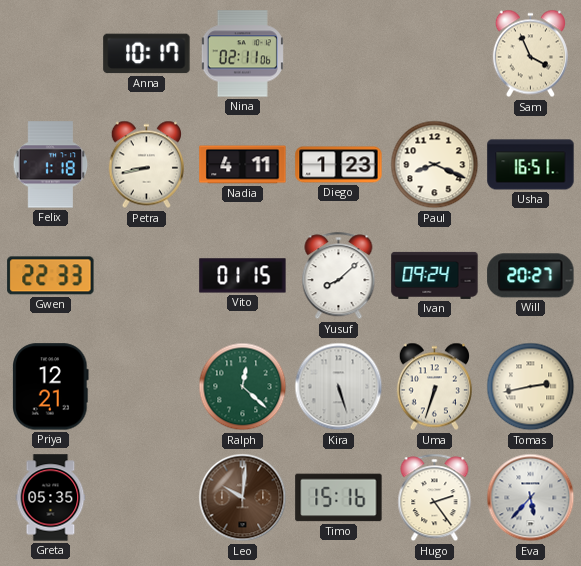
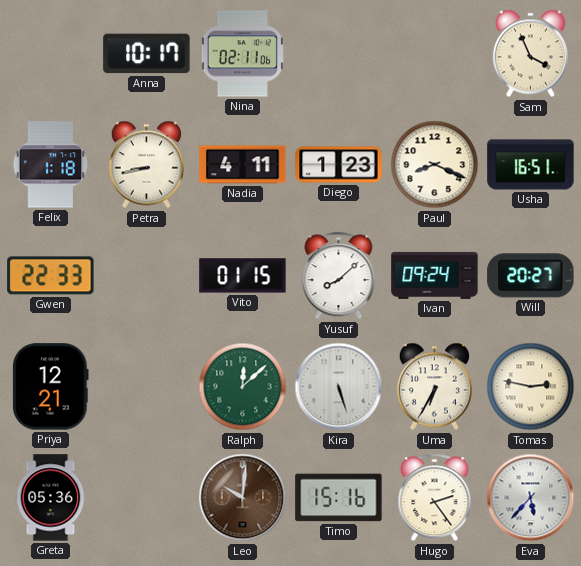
Ralph: 12:22 -> 12:08
Uma: 6:33 -> 6:35
Tomas: 2:43 -> 2:47
Greta: 05:35 -> 05:36
